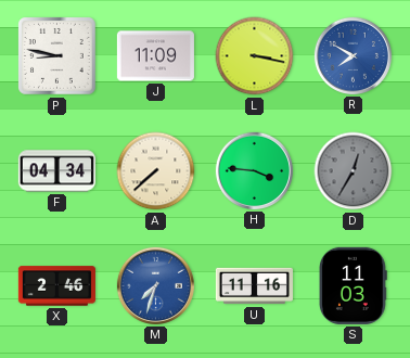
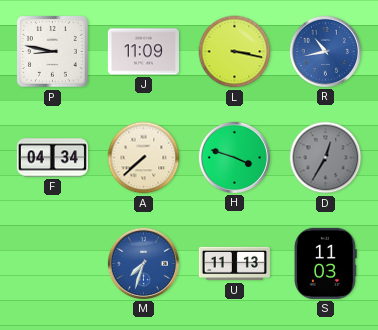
R: 7:50 -> 10:43
H: 3:46 -> 3:48
X: 2:46 -> none
U: 11:16 -> 11:13
